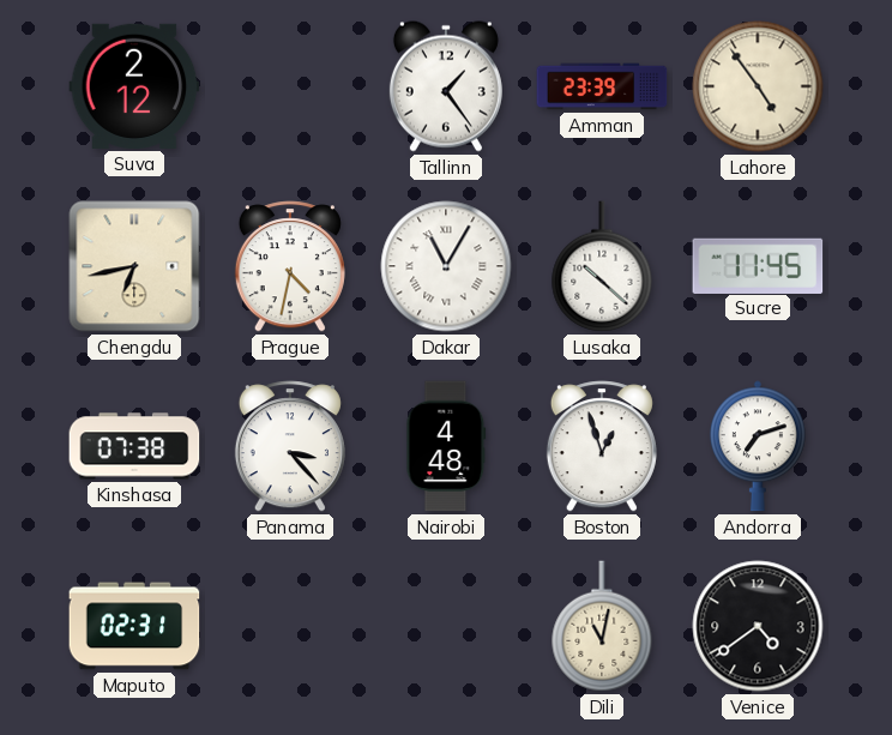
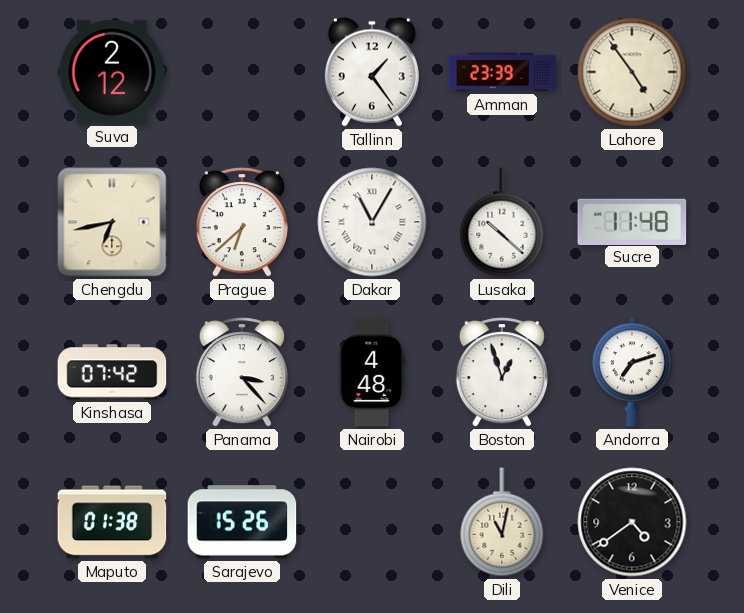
Prague: 4:32 -> 6:38
Sucre: 11:45 -> 11:48
Kinshasa: 07:38 -> 07:42
Maputo: 02:31 -> 01:38
Sarajevo: none -> 15:26
